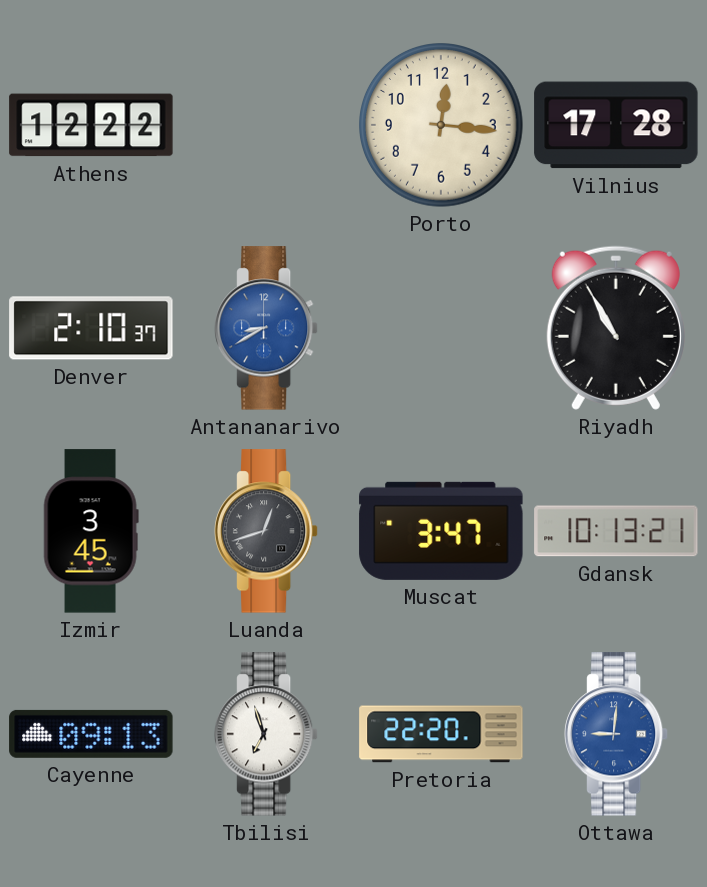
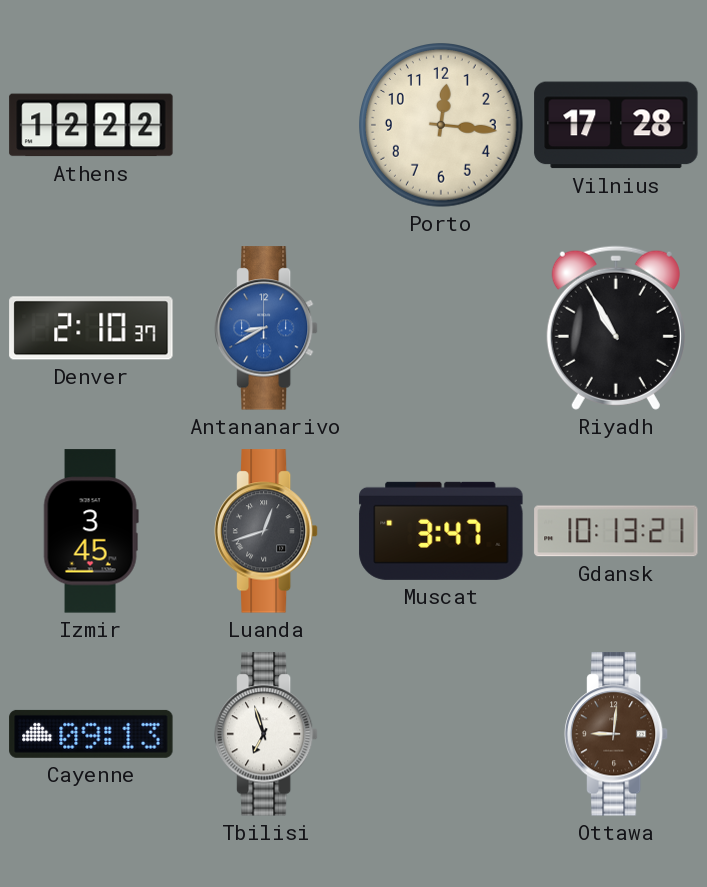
Pretoria: 22:20 -> none
Ottawa dial: blue -> brown
